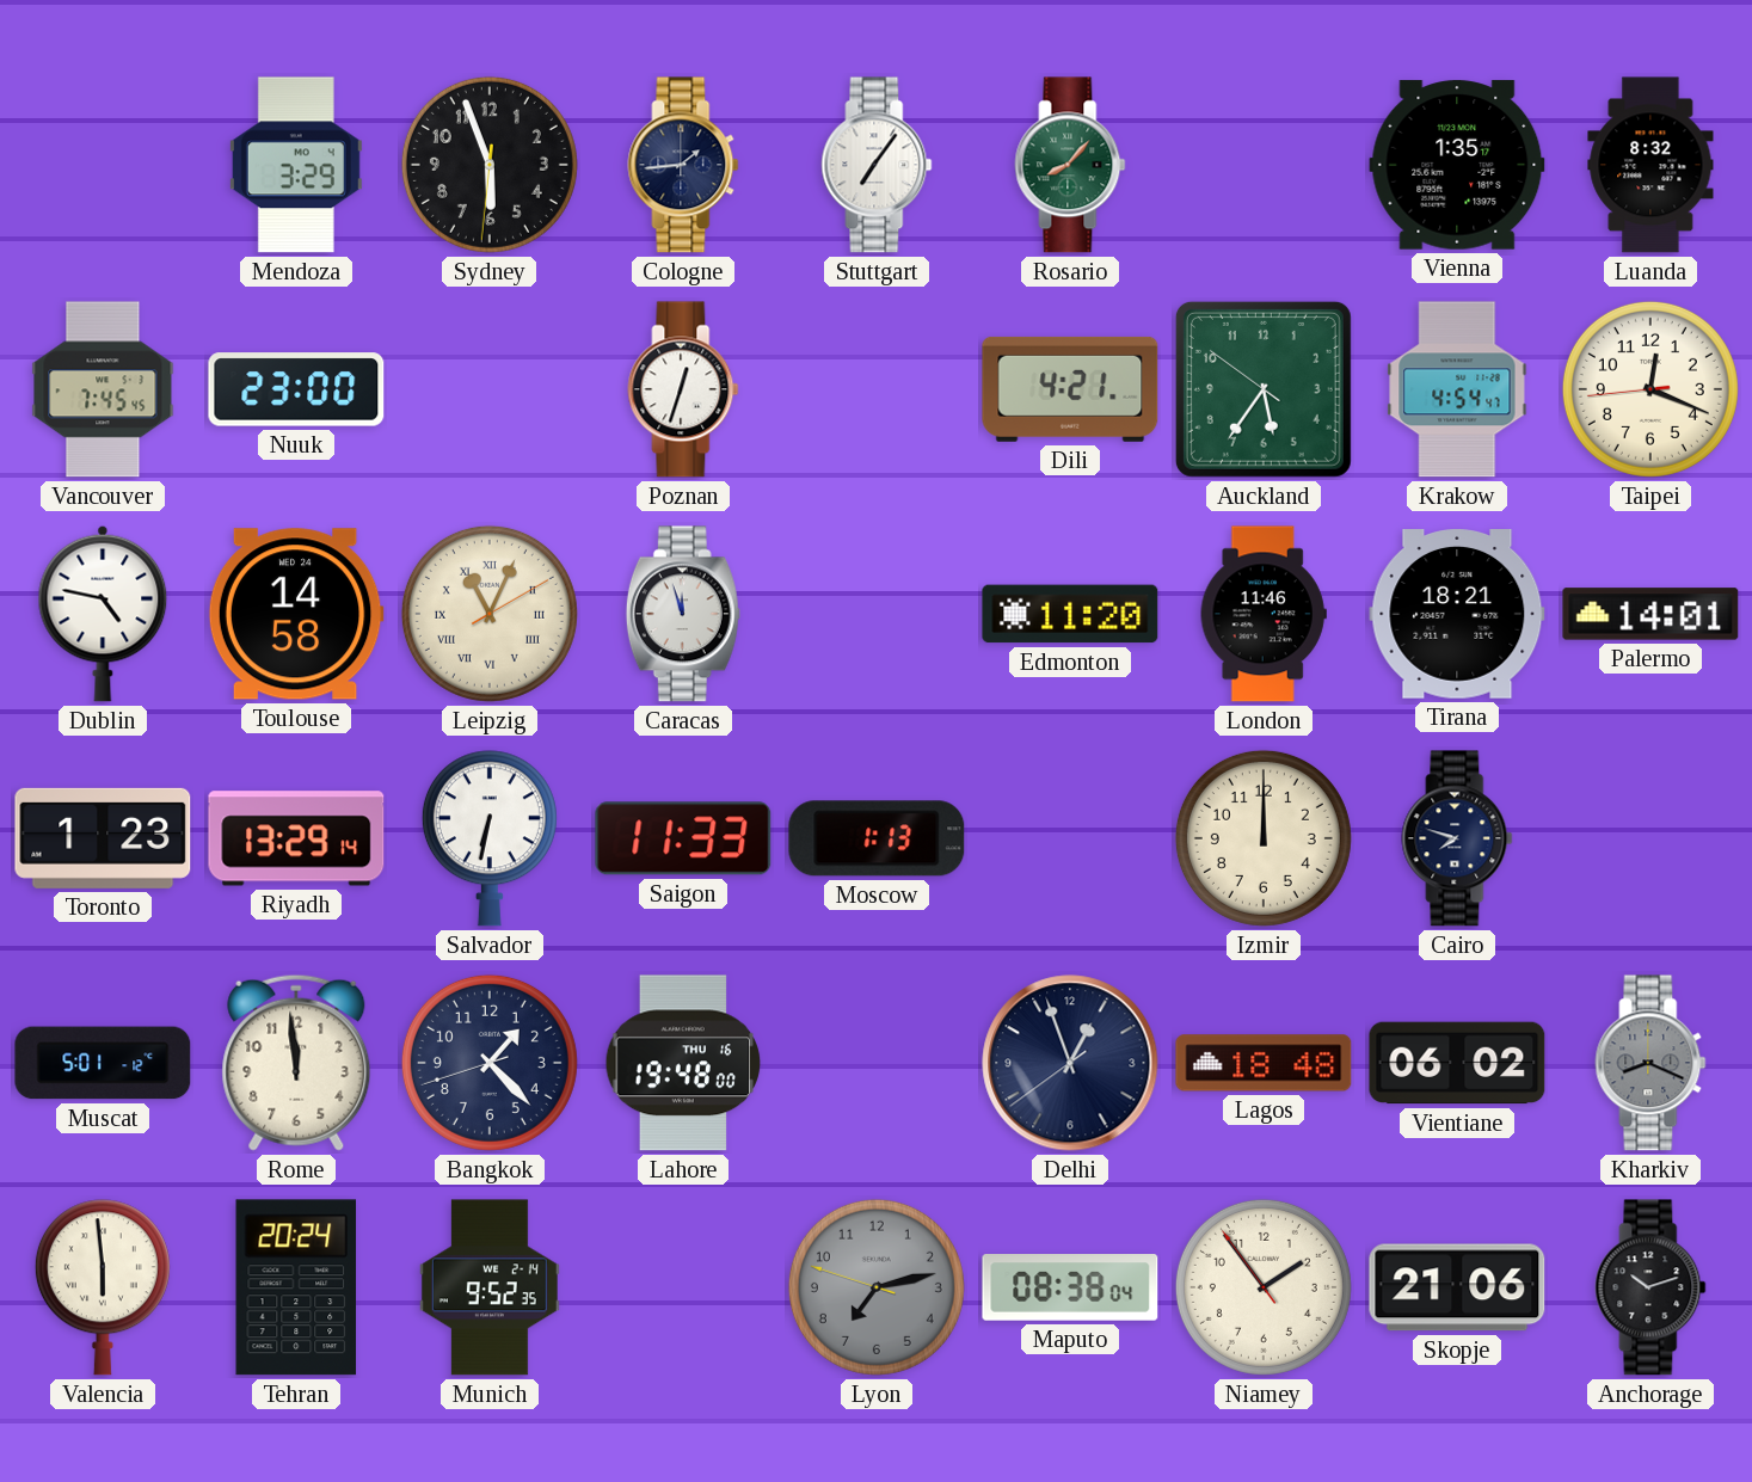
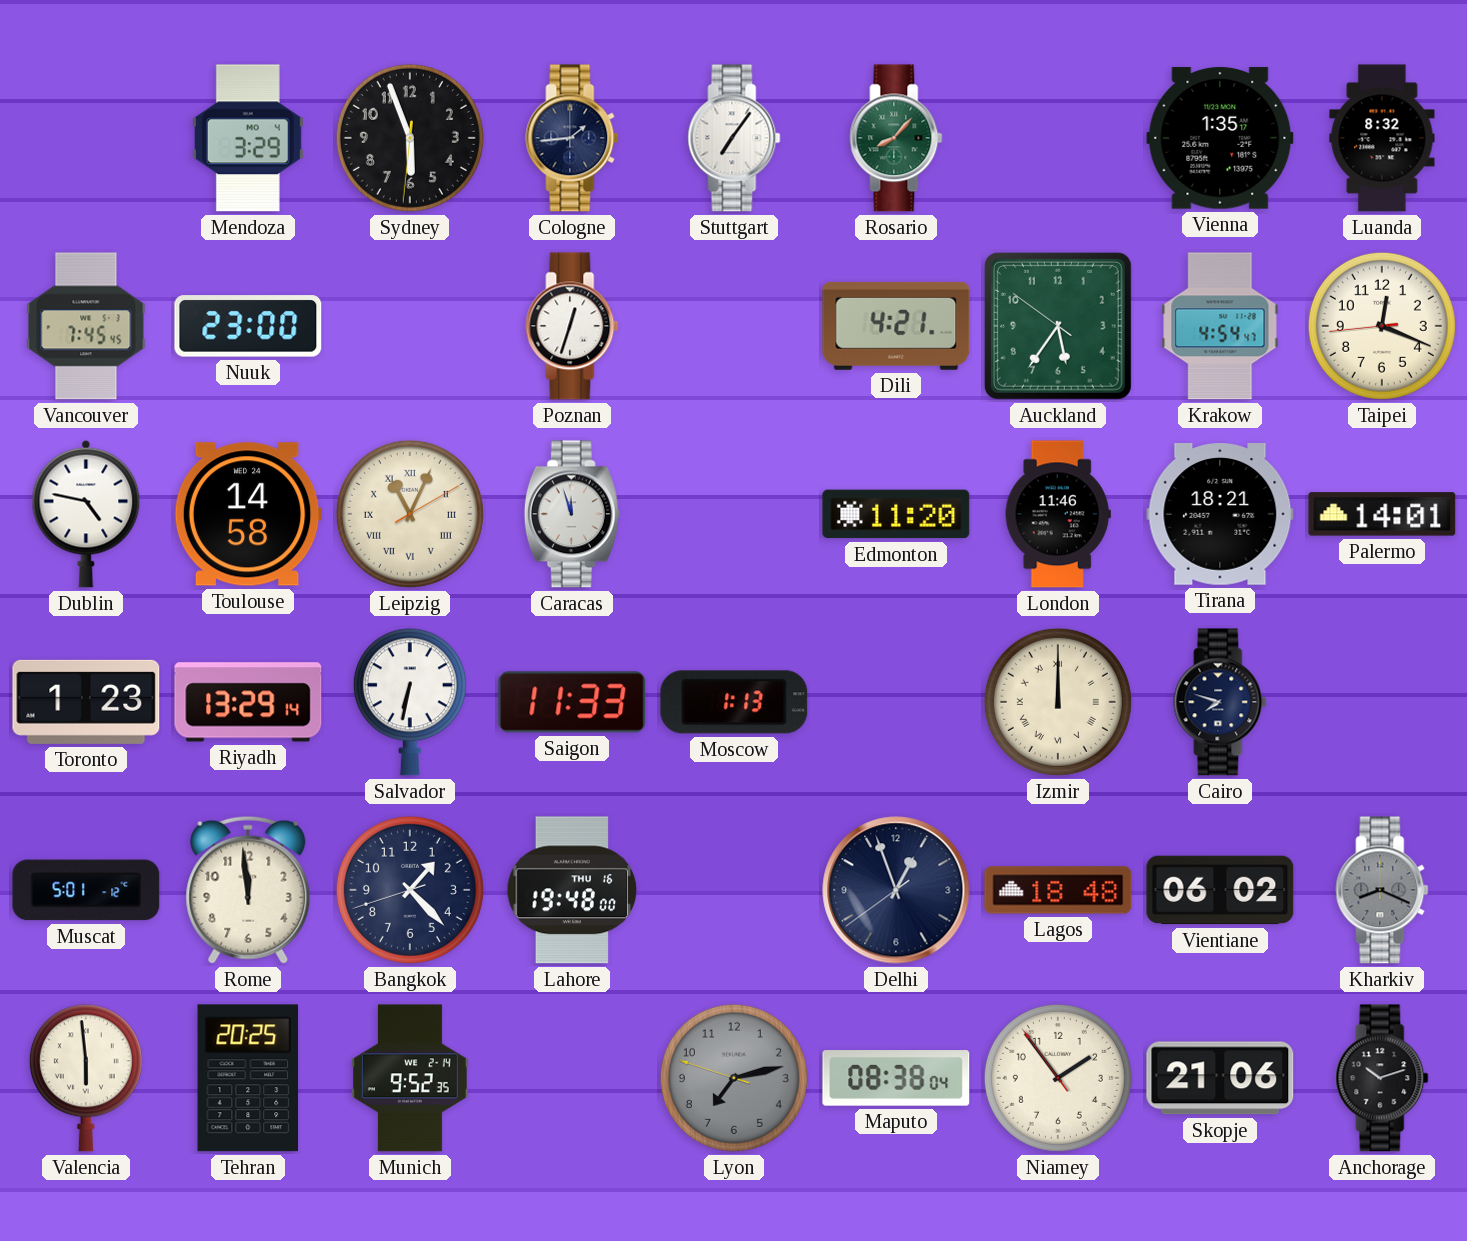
Izmir numerals: Arabic -> Roman
Tehran: 20:24 -> 20:25
